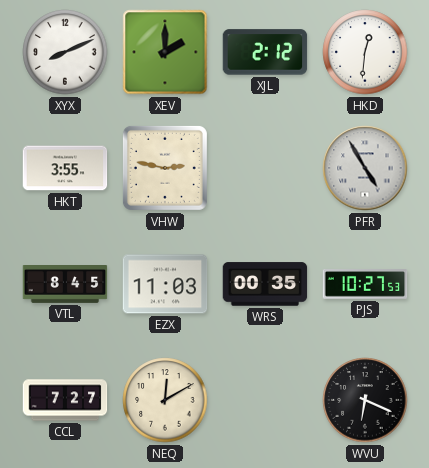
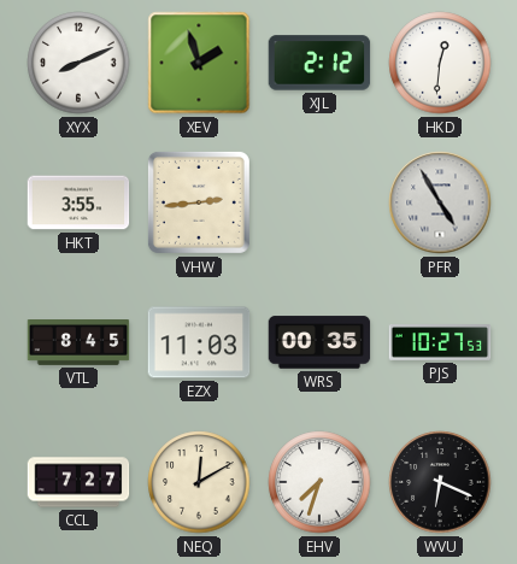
XEV: 2:00 -> 1:57
VHW: 2:47 -> 2:44
EHV: none -> 7:33
